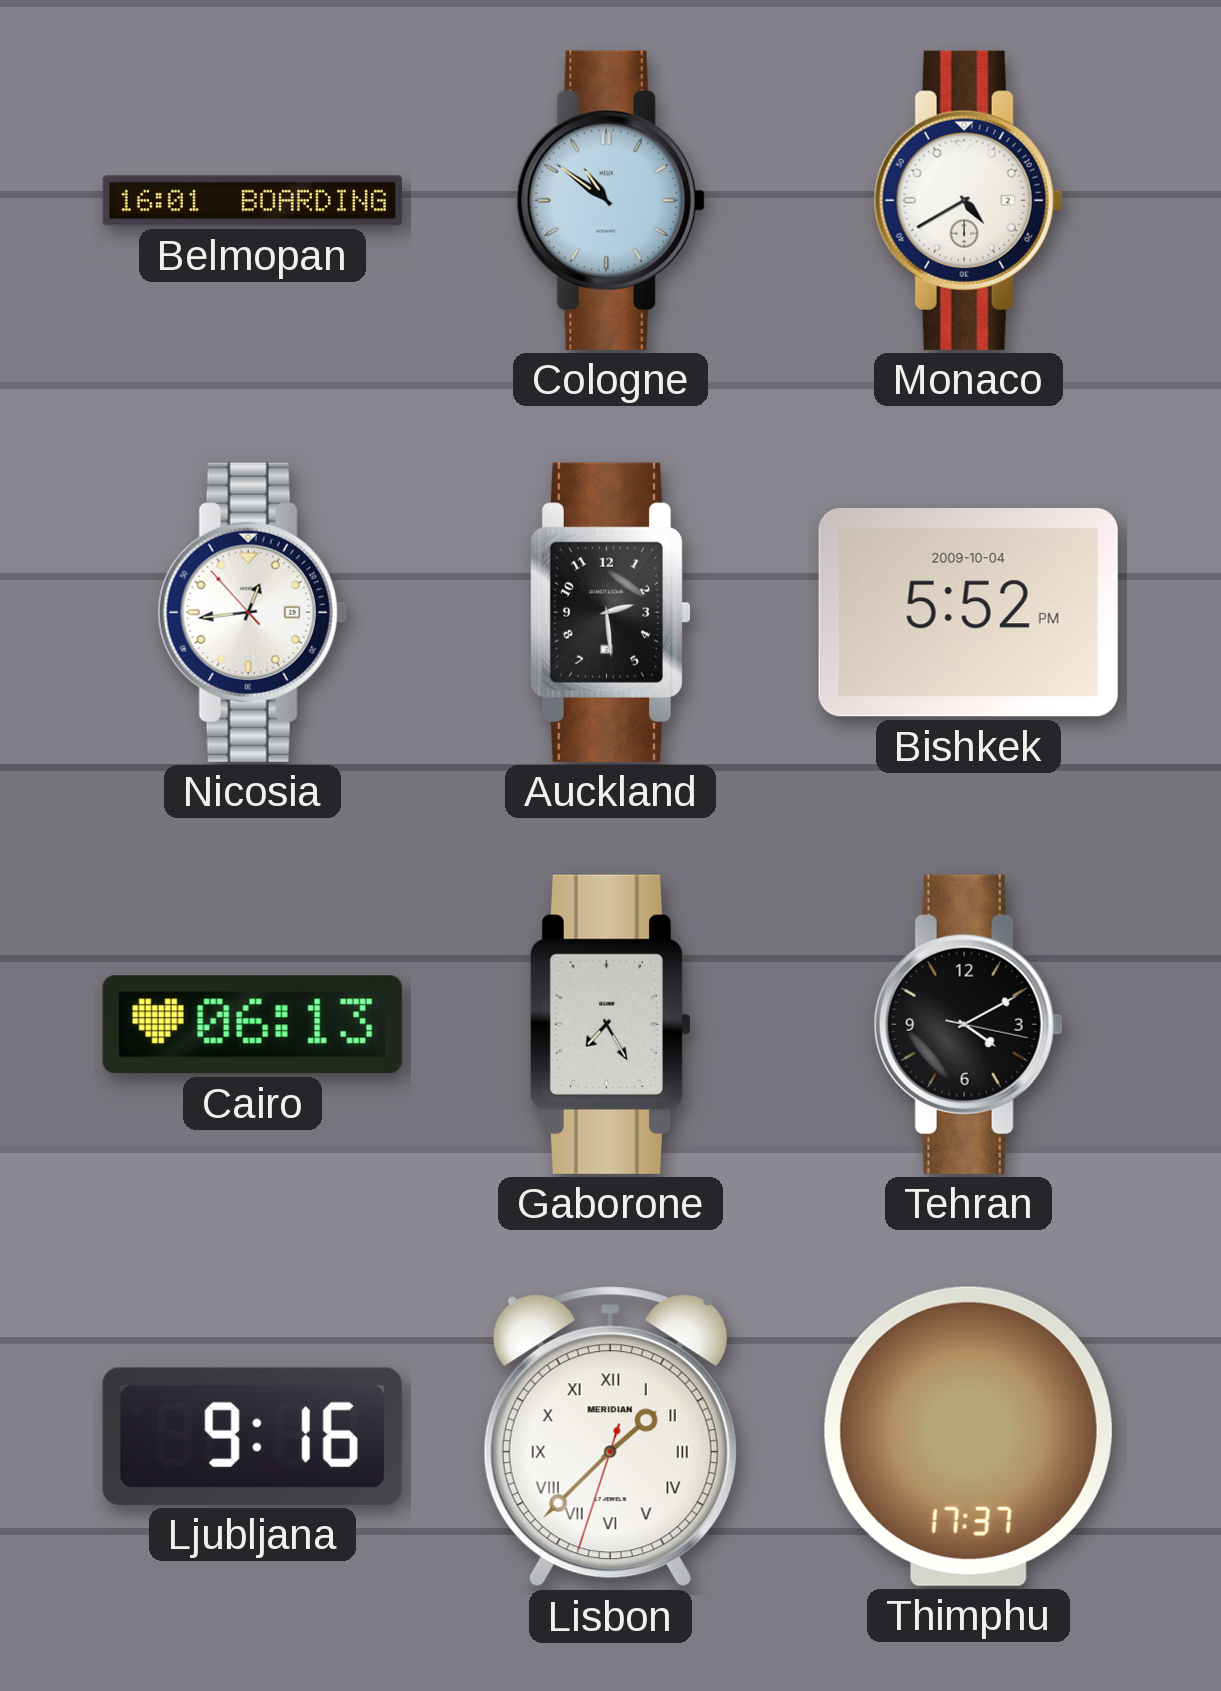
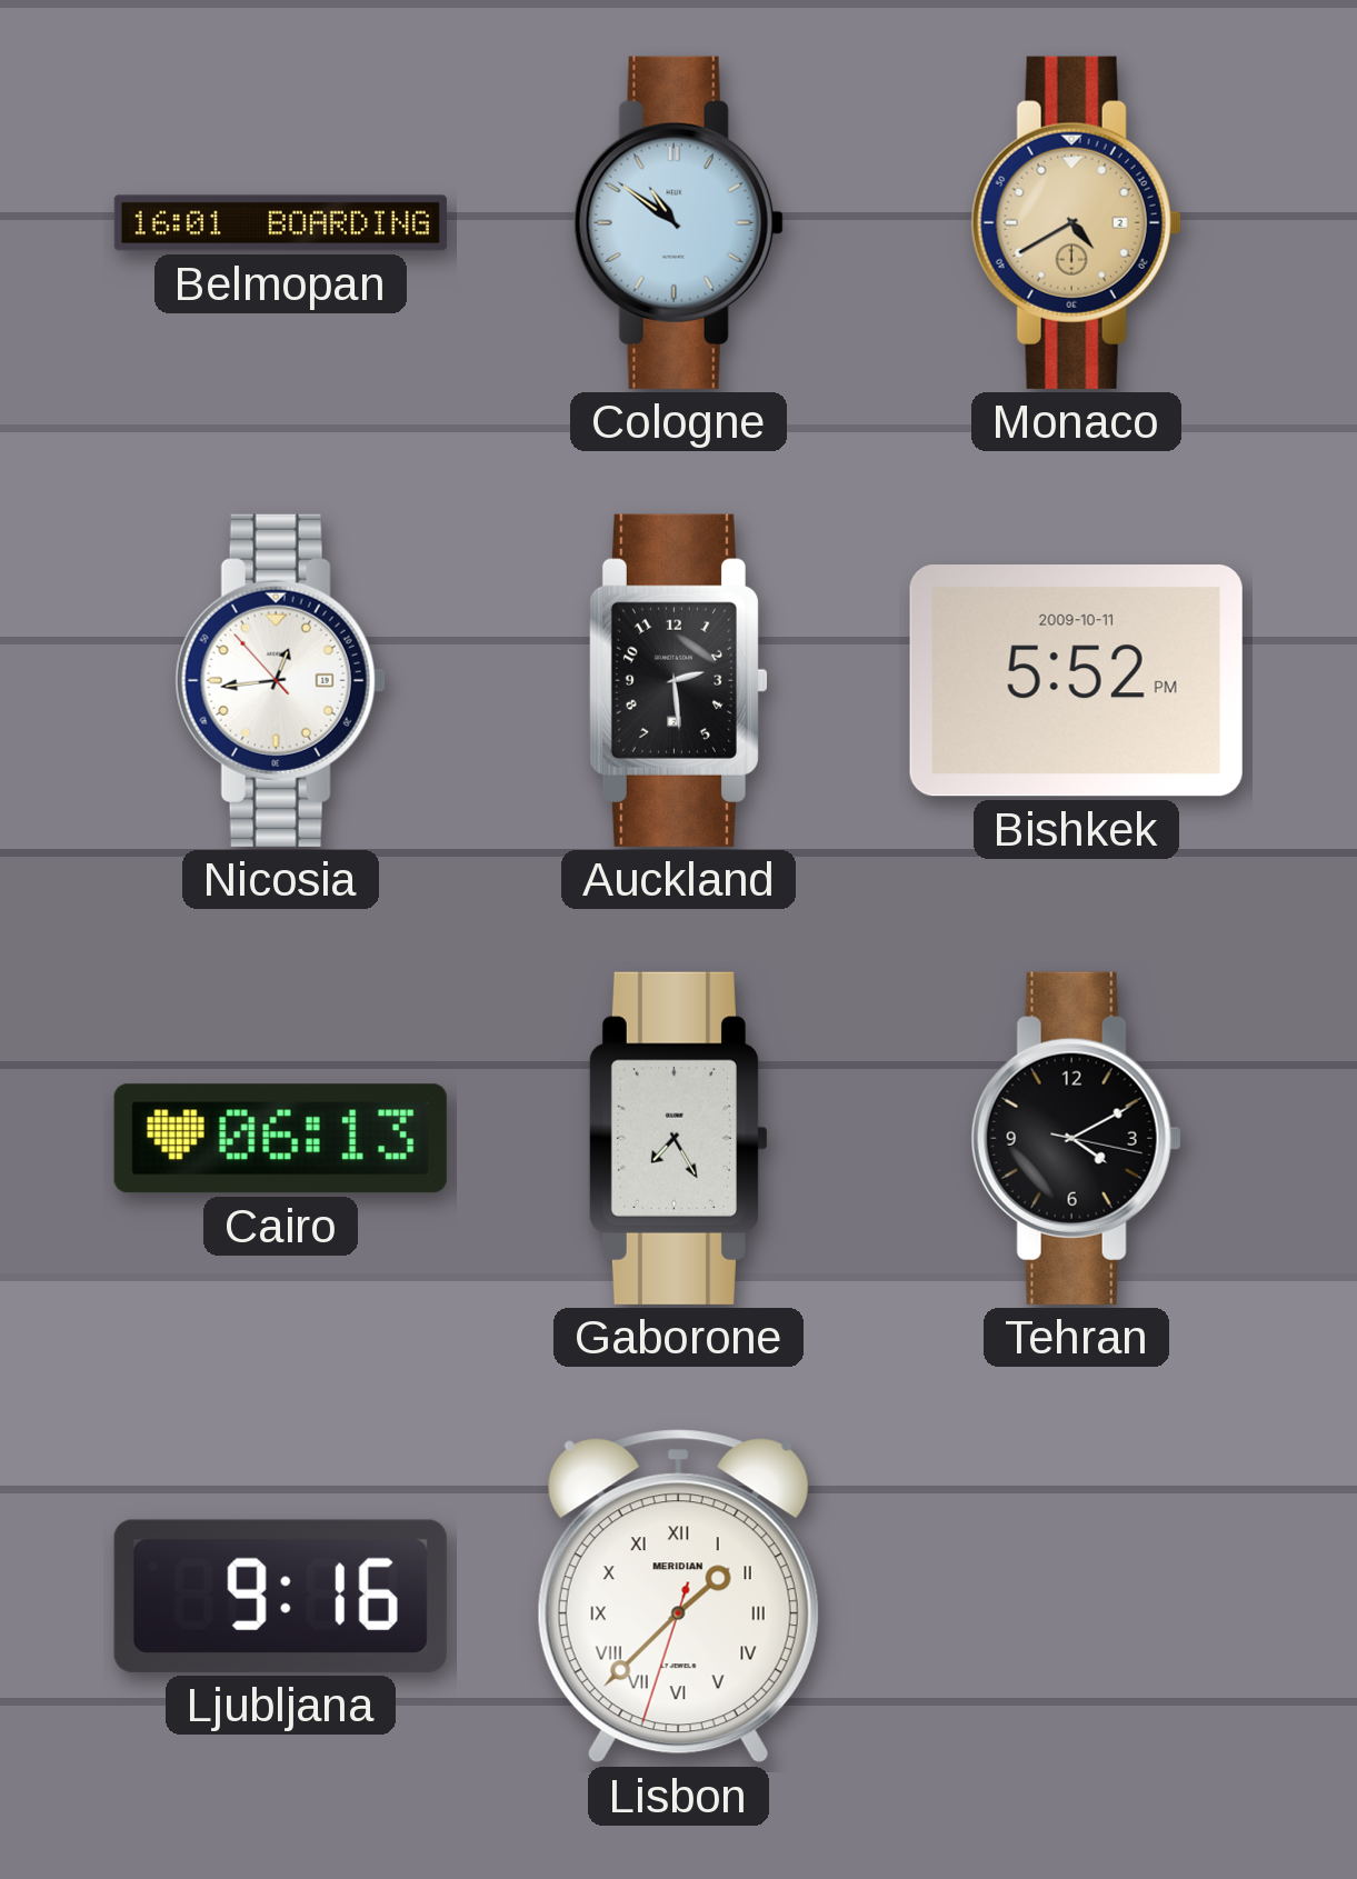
Monaco dial: white -> champagne
Bishkek date: 2009-10-04 -> 2009-10-11
Thimphu: 17:37 -> none
